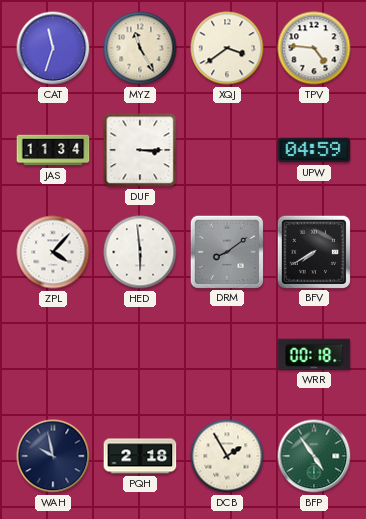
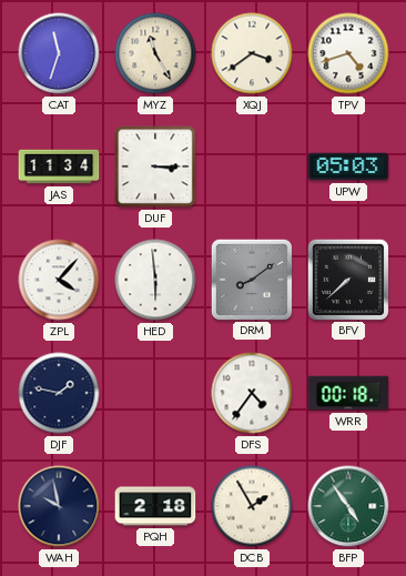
TPV: 4:46 -> 4:42
UPW: 04:59 -> 05:03
BFV: 7:40 -> 7:38
DJF: none -> 1:47
DFS: none -> 4:36
